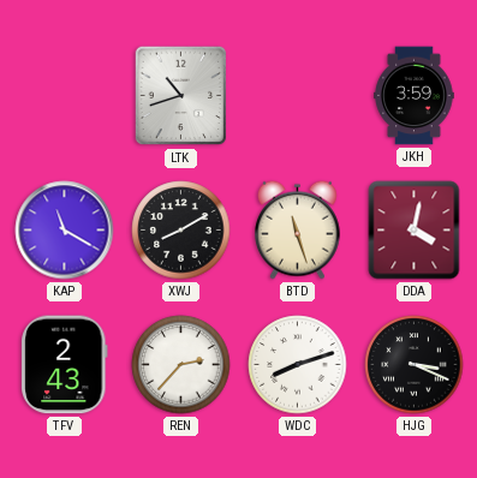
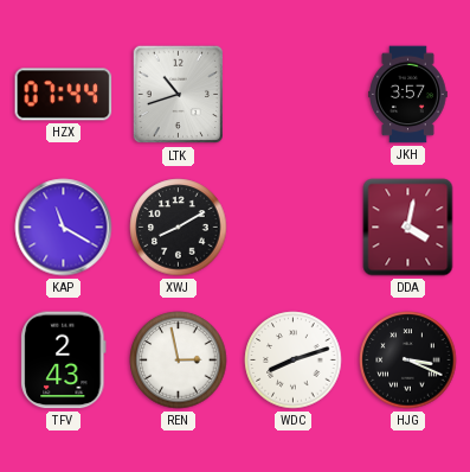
HZX: none -> 07:44
JKH: 3:59 -> 3:57
BTD: 11:27 -> none
REN: 2:37 -> 2:58
